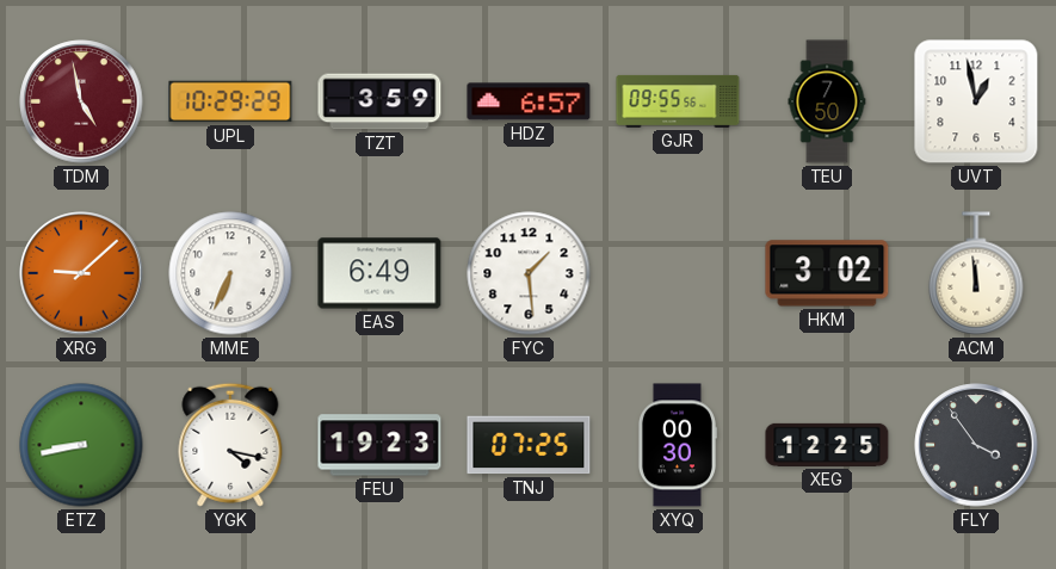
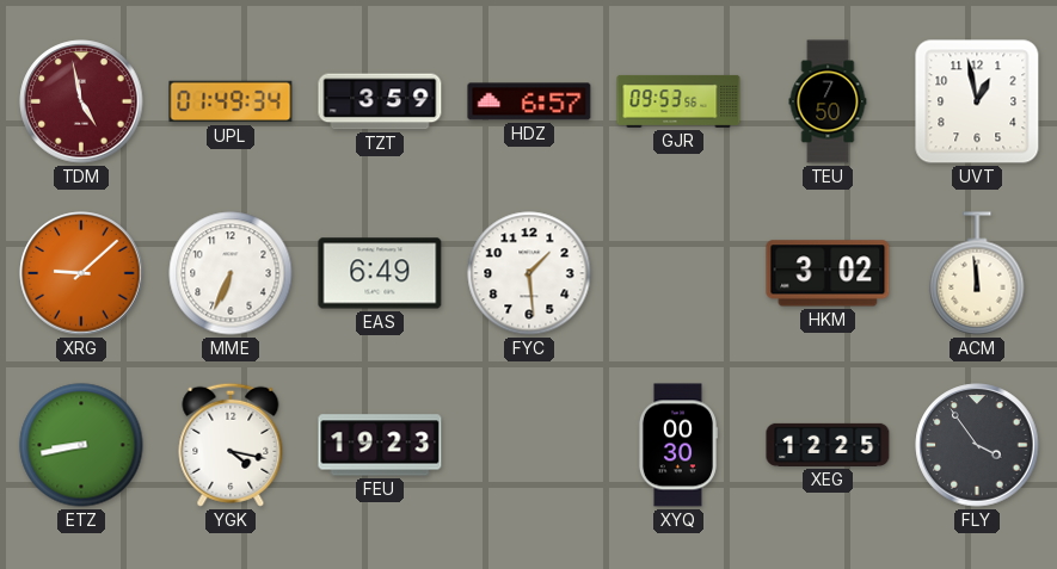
UPL: 10:29 -> 01:49
GJR: 09:55 -> 09:53
TNJ: 07:25 -> none
